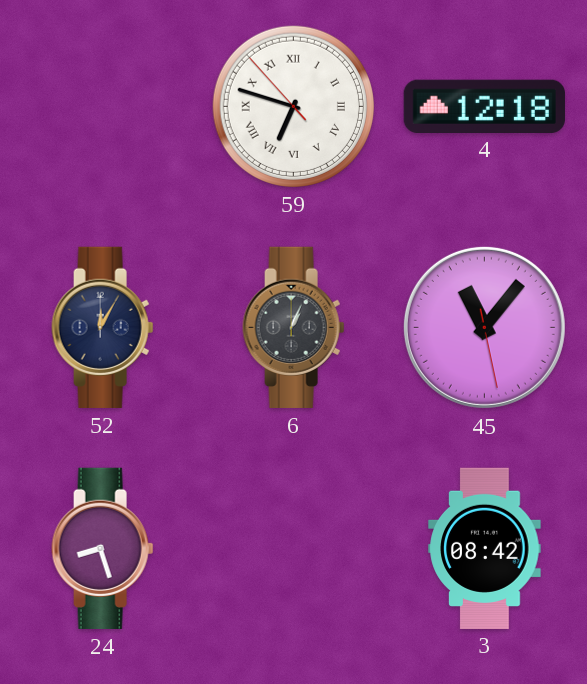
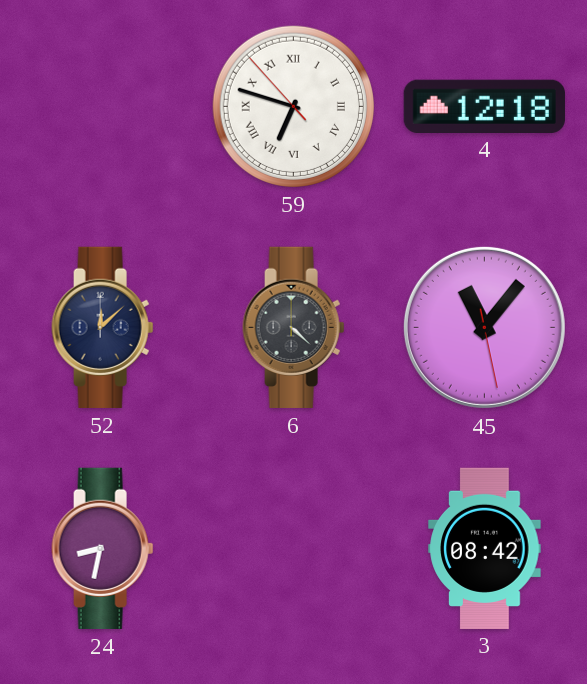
52: 12:05 -> 12:08
6: 1:04 -> 4:22
24: 8:27 -> 8:32
